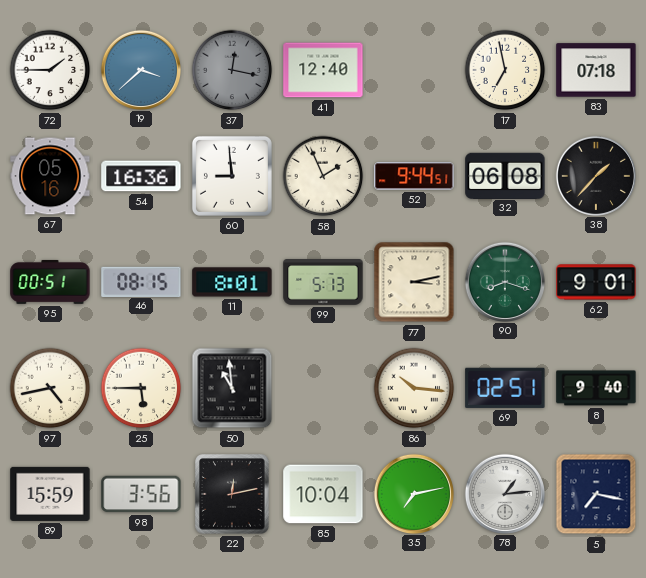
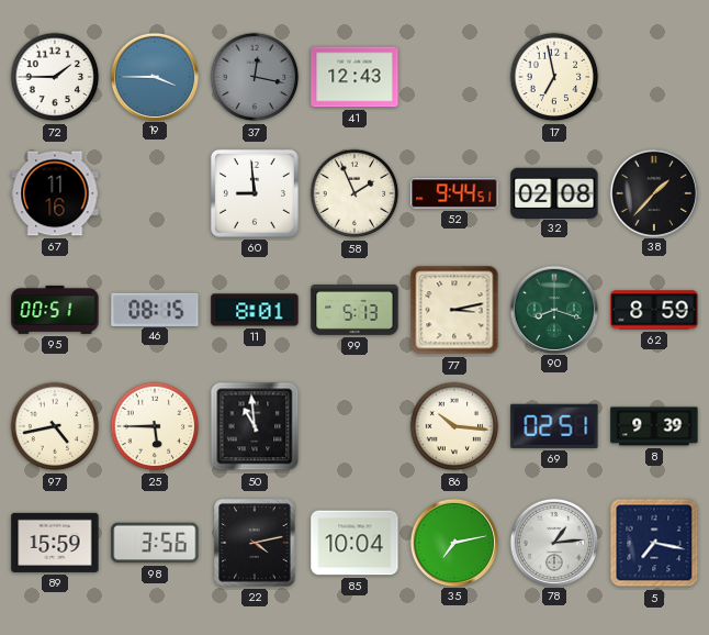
19: 3:38 -> 3:45
41: 12:40 -> 12:43
83: 07:18 -> none
67: 05:16 -> 11:16
54: 16:36 -> none
32: 06:08 -> 02:08
62: 9:01 -> 8:59
8: 9:40 -> 9:39
22: 12:13 -> 4:13
